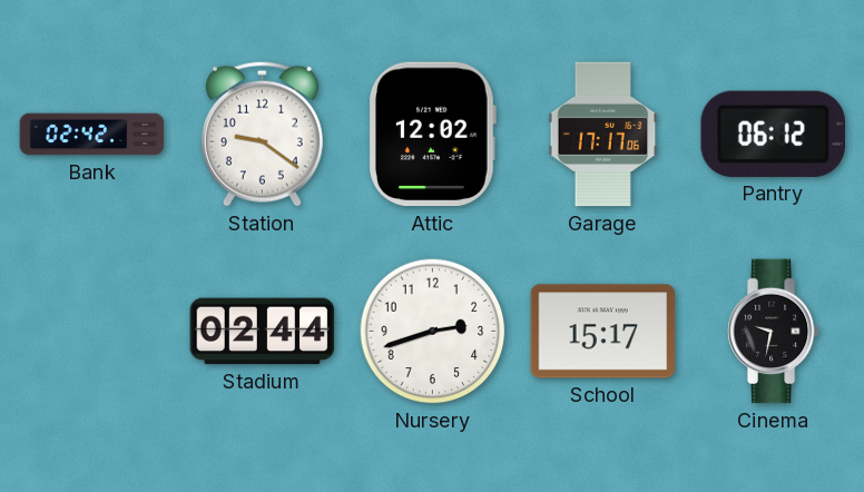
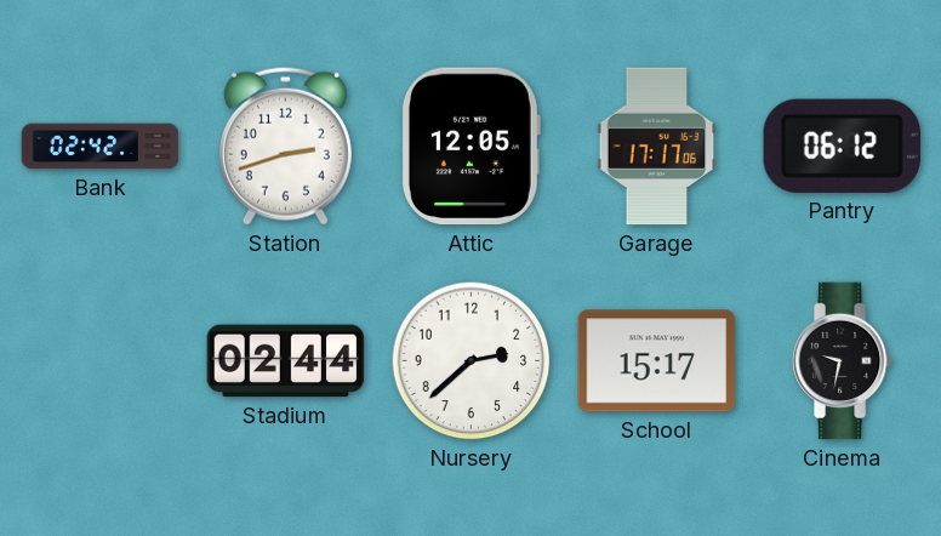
Station: 9:21 -> 2:42
Attic: 12:02 -> 12:05
Nursery: 2:42 -> 2:38
